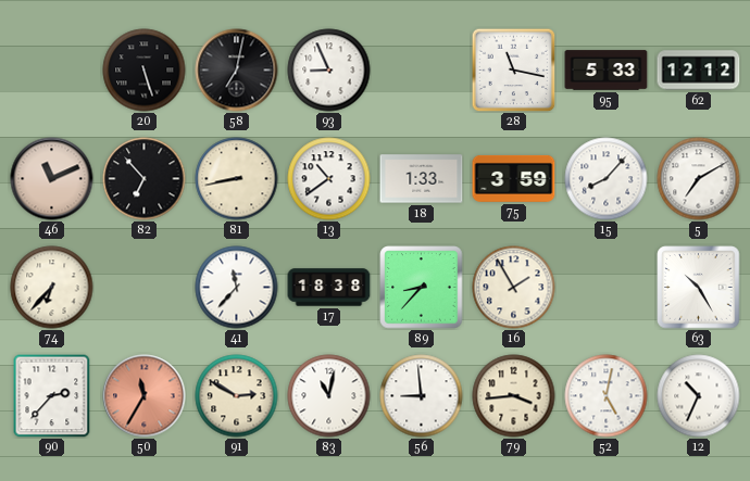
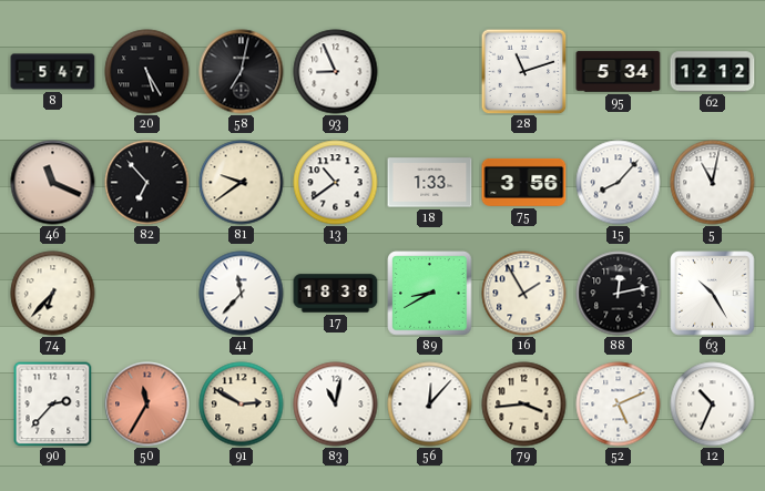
8: none -> 5:47
20: 5:27 -> 5:25
28: 11:17 -> 11:12
95: 5:33 -> 5:34
46: 11:11 -> 11:19
81: 8:43 -> 9:39
75: 3:59 -> 3:56
5: 7:10 -> 11:02
89: 8:37 -> 8:40
88: none -> 12:13
56: 8:59 -> 12:07
52: 5:02 -> 5:11
